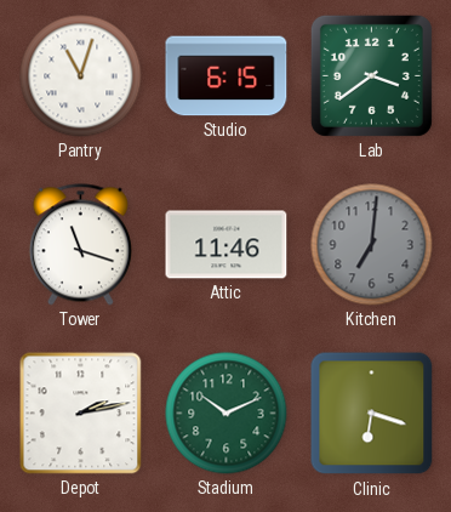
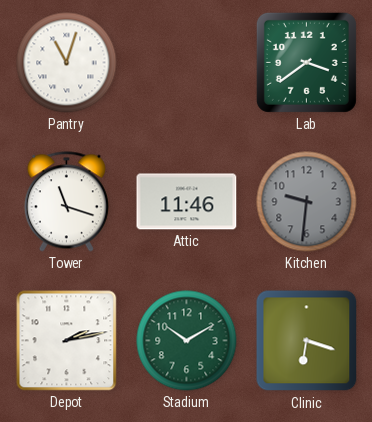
Studio: 6:15 -> none
Kitchen: 7:01 -> 9:31
Stadium: 10:11 -> 10:10
